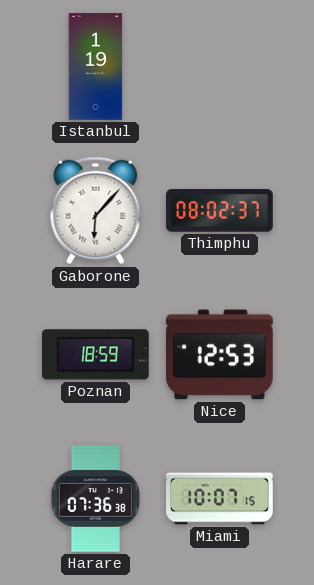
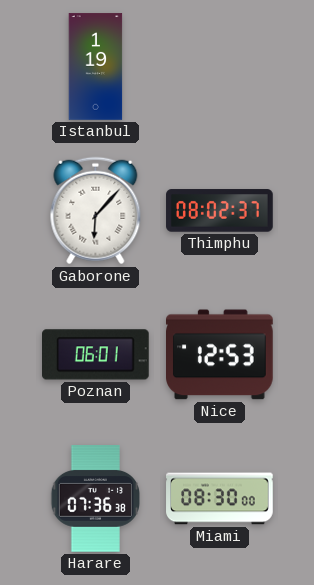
Poznan: 18:59 -> 06:01
Miami: 10:07 -> 08:30
